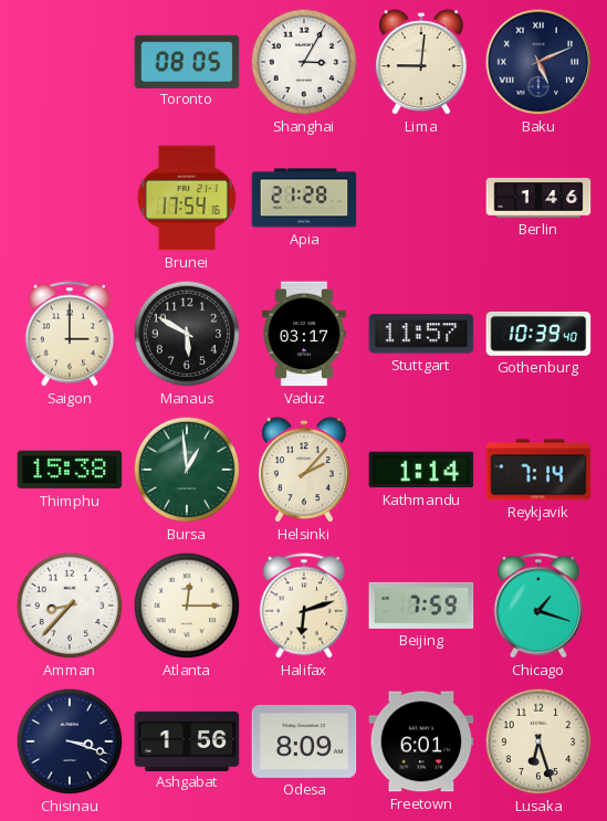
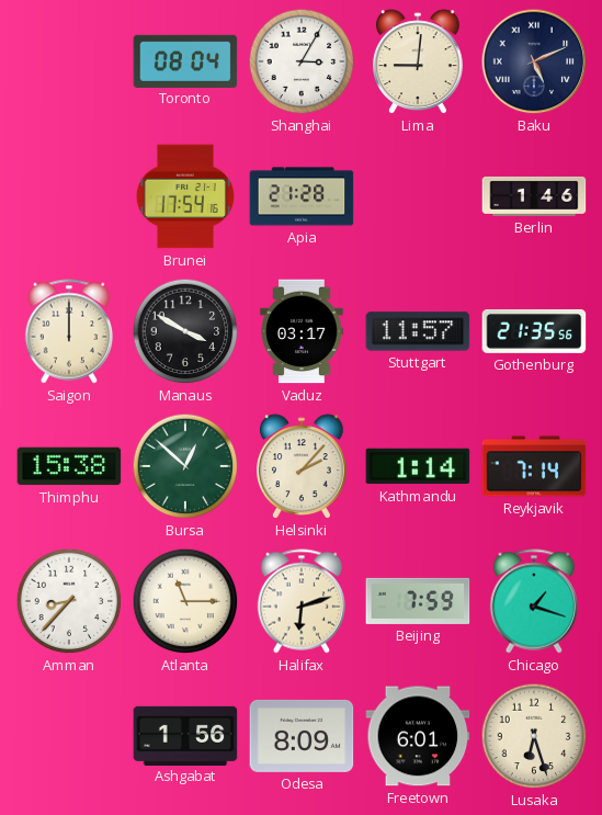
Toronto: 08:05 -> 08:04
Saigon: 3:00 -> 12:00
Manaus: 5:50 -> 3:50
Gothenburg: 10:39 -> 21:35
Bursa: 12:59 -> 12:52
Atlanta: 12:15 -> 11:15
Chisinau: 3:18 -> none
